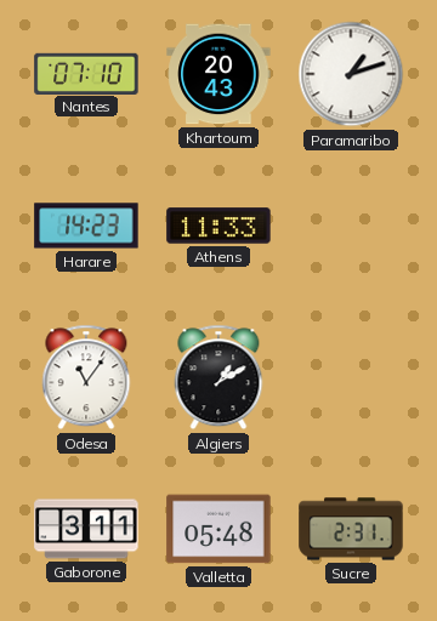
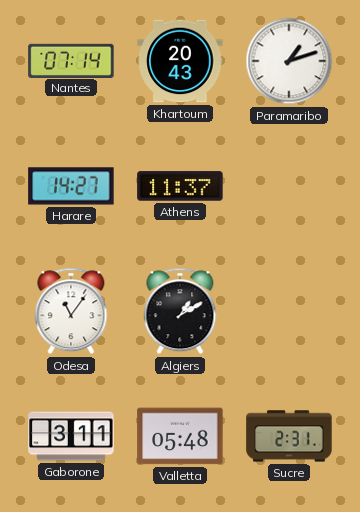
Nantes: 07:10 -> 07:14
Harare: 14:23 -> 14:27
Athens: 11:33 -> 11:37
